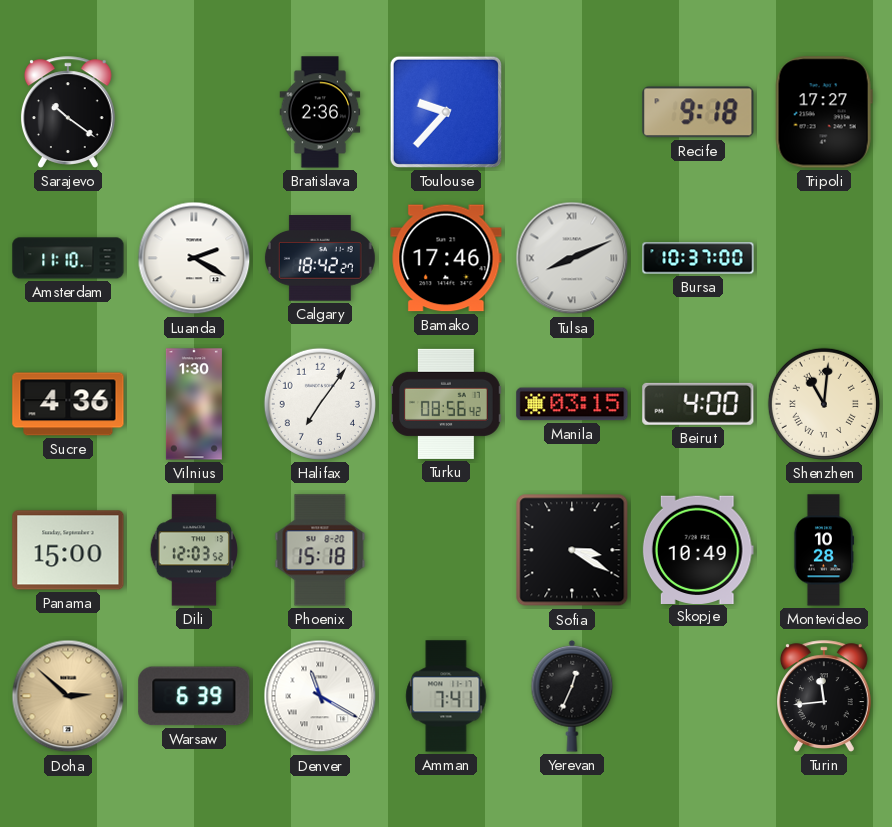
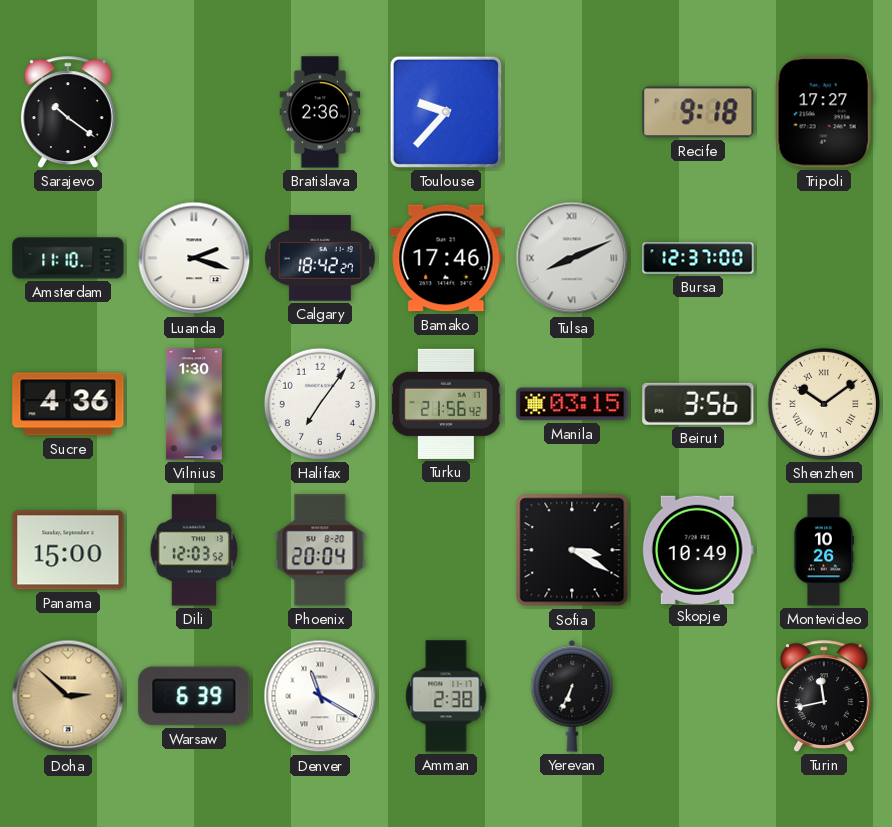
Luanda: 2:20 -> 2:18
Bursa: 10:37 -> 12:37
Turku: 08:56 -> 21:56
Beirut: 4:00 -> 3:56
Shenzhen: 11:01 -> 10:09
Phoenix: 15:18 -> 20:04
Montevideo: 10:28 -> 10:26
Amman: 7:41 -> 2:38
Yerevan: 12:34 -> 6:34
Turin: 11:44 -> 11:43
